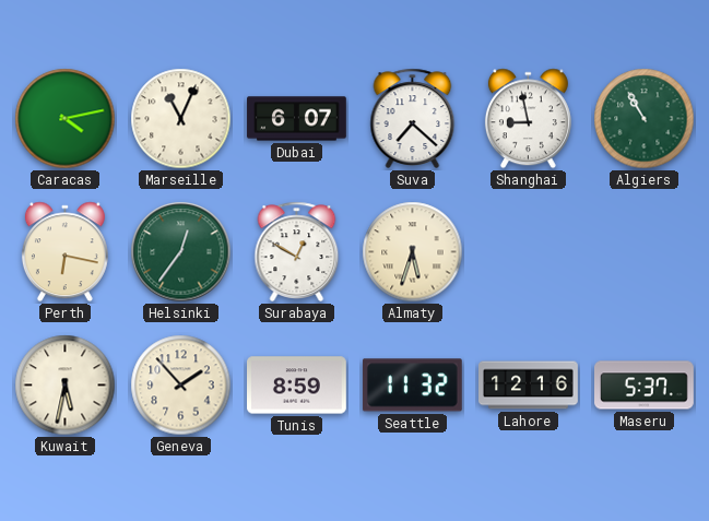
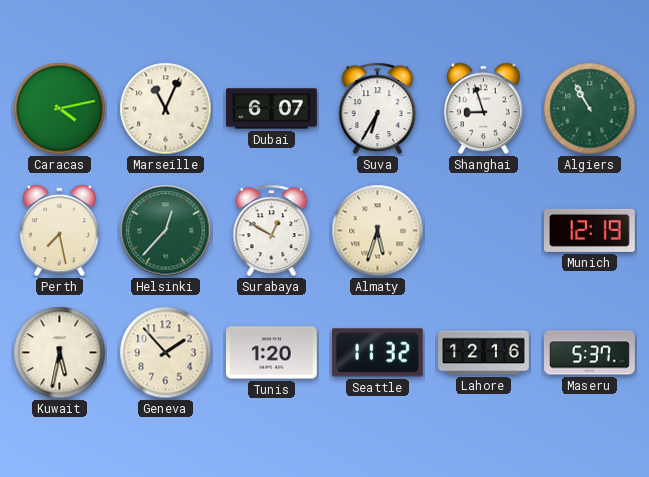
Suva: 7:22 -> 6:35
Shanghai: 8:58 -> 8:57
Perth: 6:17 -> 7:28
Helsinki: 12:36 -> 12:37
Munich: none -> 12:19
Tunis: 8:59 -> 1:20
